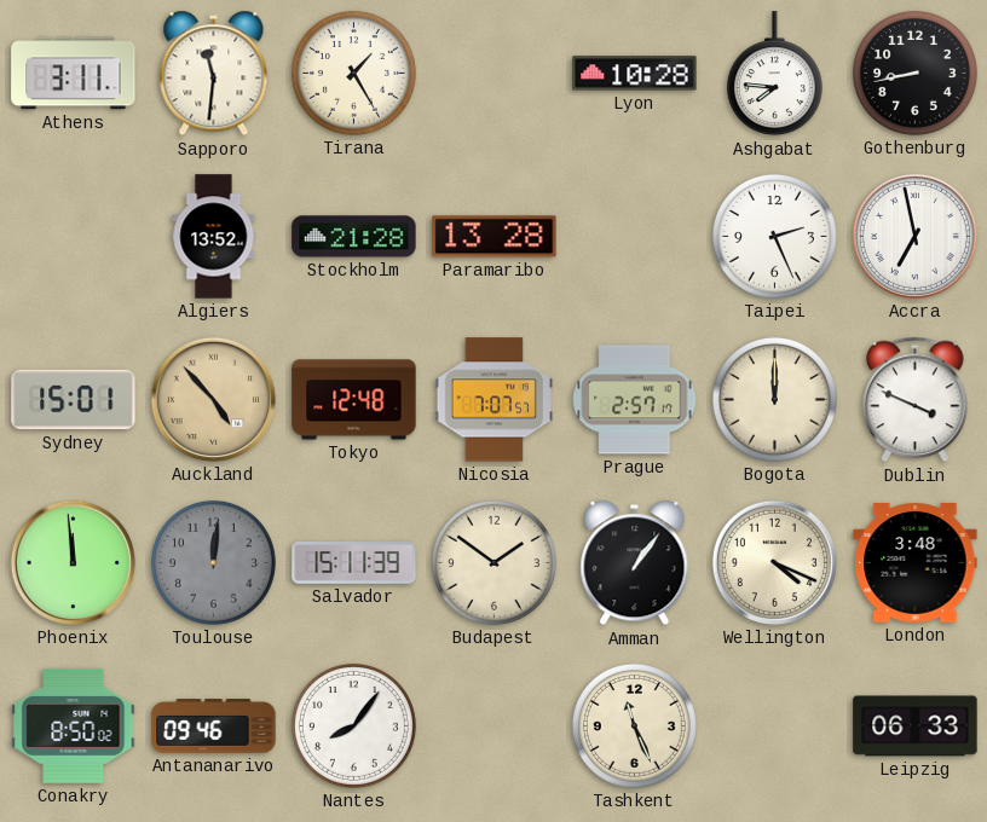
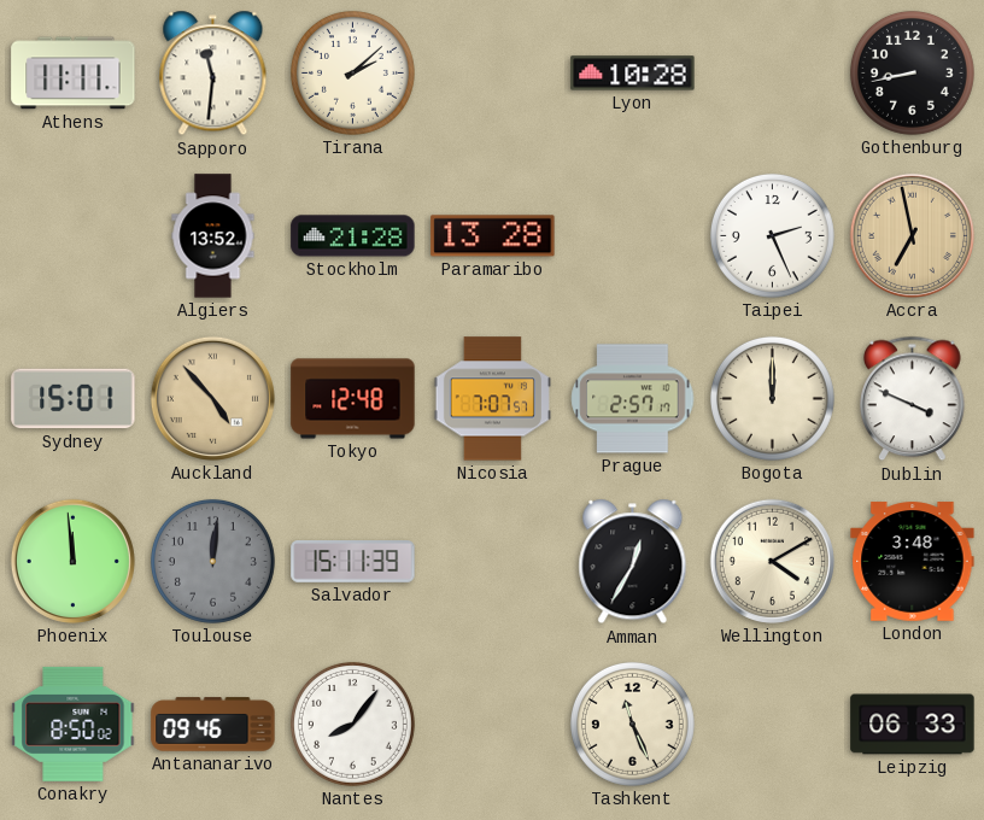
Athens: 3:11 -> 11:11
Tirana: 1:25 -> 2:08
Ashgabat: 7:46 -> none
Accra dial: white -> champagne
Budapest: 1:51 -> none
Amman: 1:06 -> 12:35
Wellington: 4:19 -> 4:10
